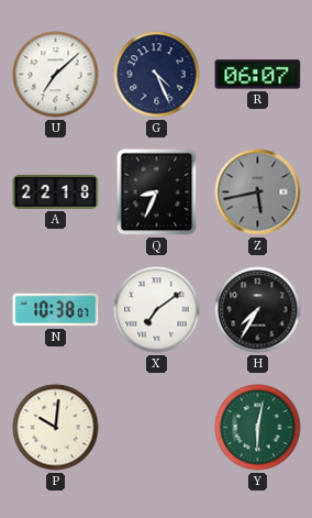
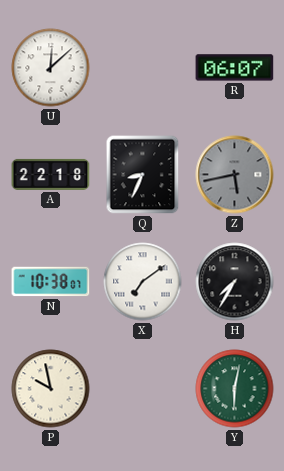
U: 7:08 -> 12:08
G: 4:26 -> none
P: 10:01 -> 9:58
